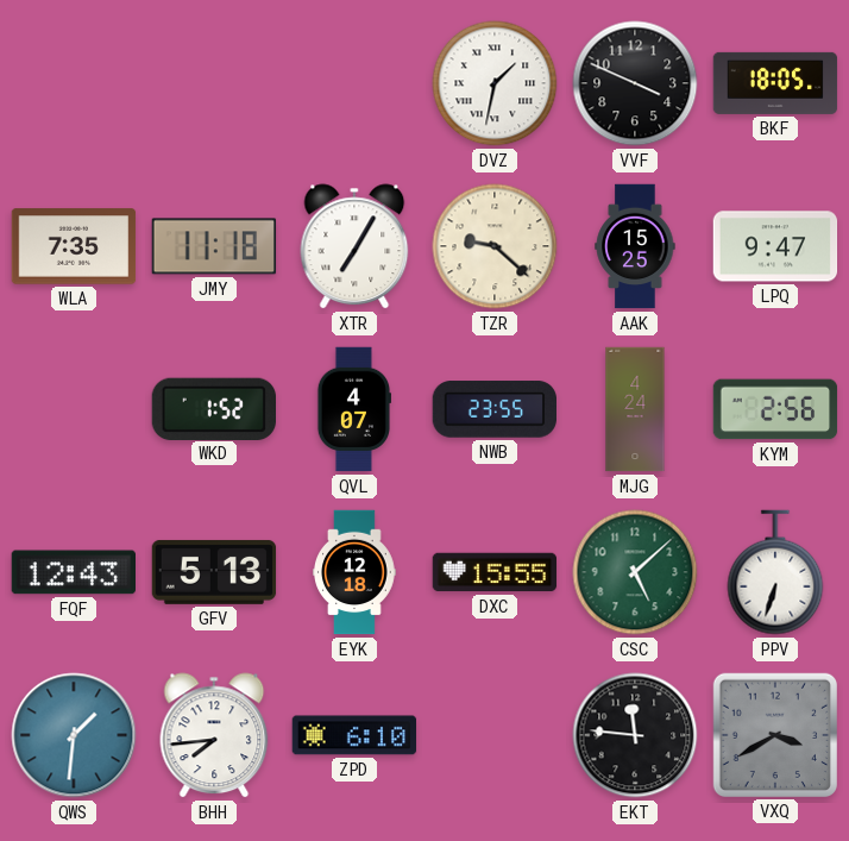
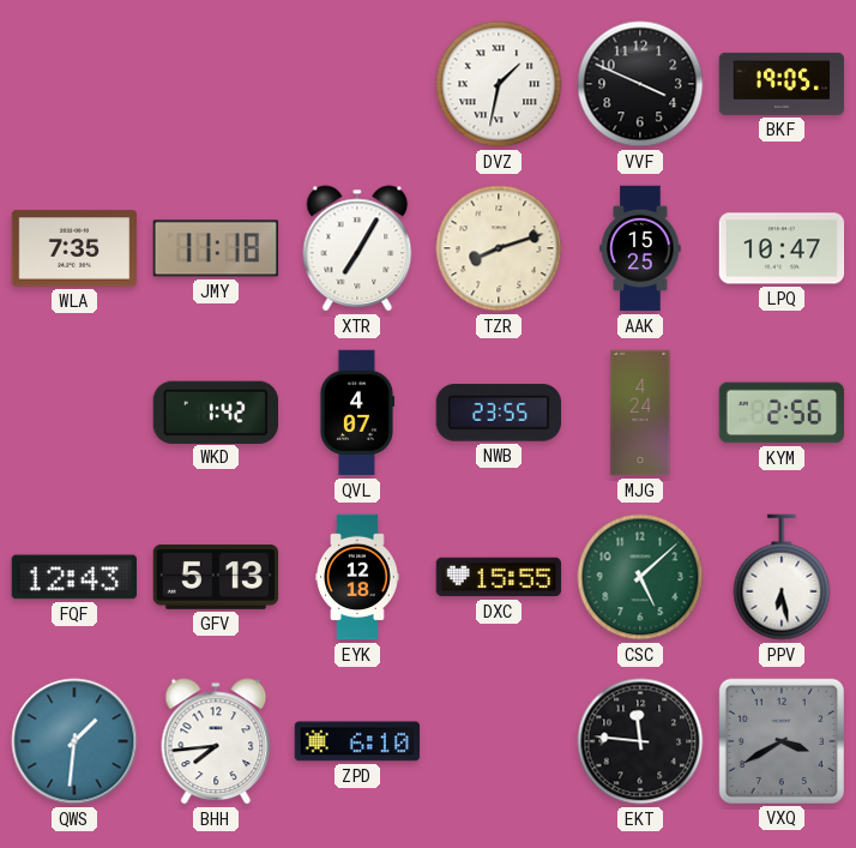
BKF: 18:05 -> 19:05
TZR: 9:22 -> 8:12
LPQ: 9:47 -> 10:47
WKD: 1:52 -> 1:42
PPV: 6:33 -> 6:28
